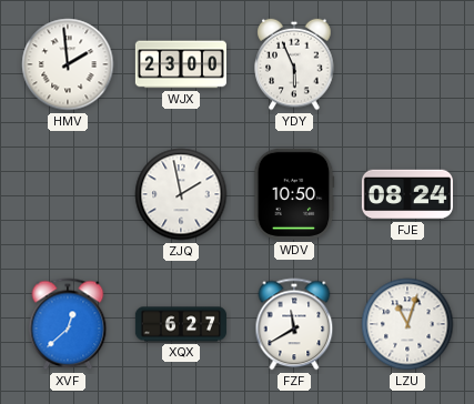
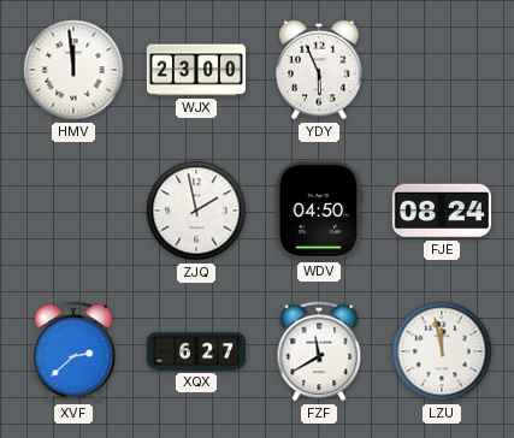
HMV: 1:59 -> 11:59
WDV: 10:50 -> 04:50
XVF: 12:38 -> 2:38
LZU: 11:03 -> 11:58
